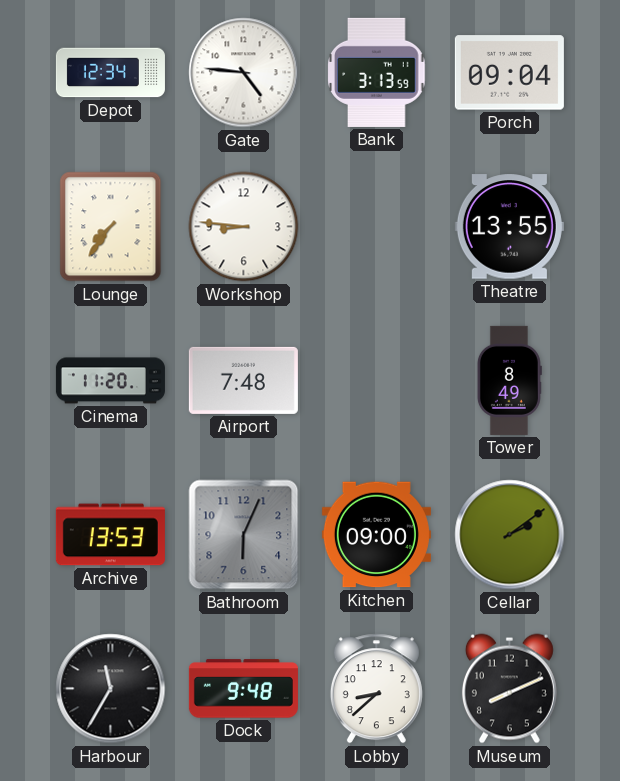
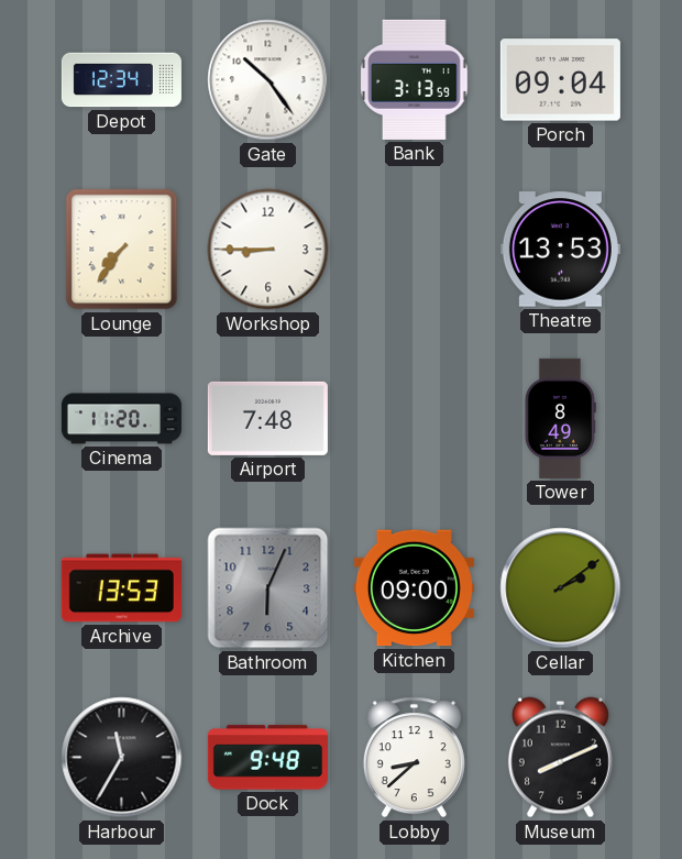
Gate: 4:46 -> 10:24
Workshop: 8:46 -> 8:45
Theatre: 13:55 -> 13:53
